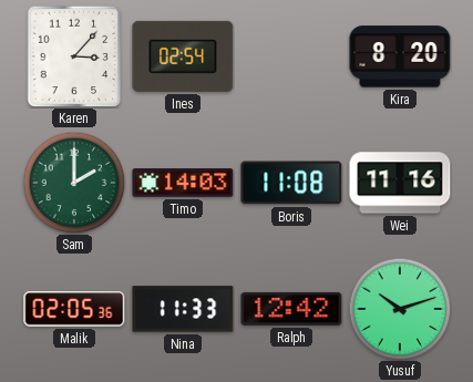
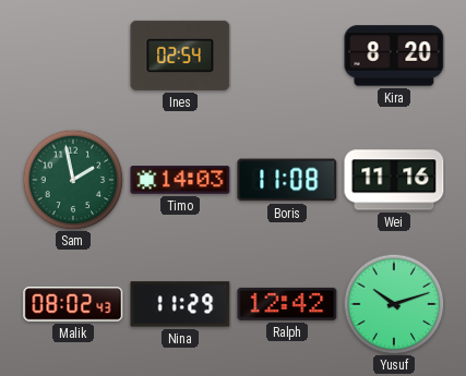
Karen: 3:07 -> none
Sam: 2:00 -> 1:58
Malik: 02:05 -> 08:02
Nina: 11:33 -> 11:29
